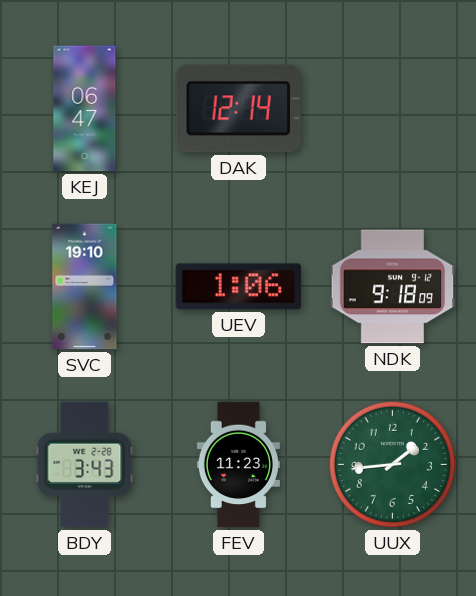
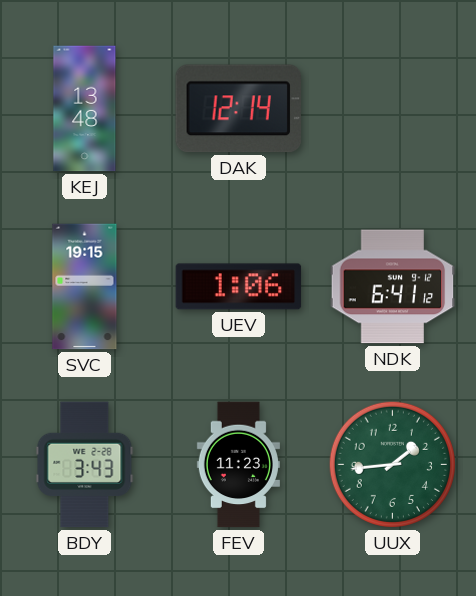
KEJ: 06:47 -> 13:48
SVC: 19:10 -> 19:15
NDK: 9:18 -> 6:41
